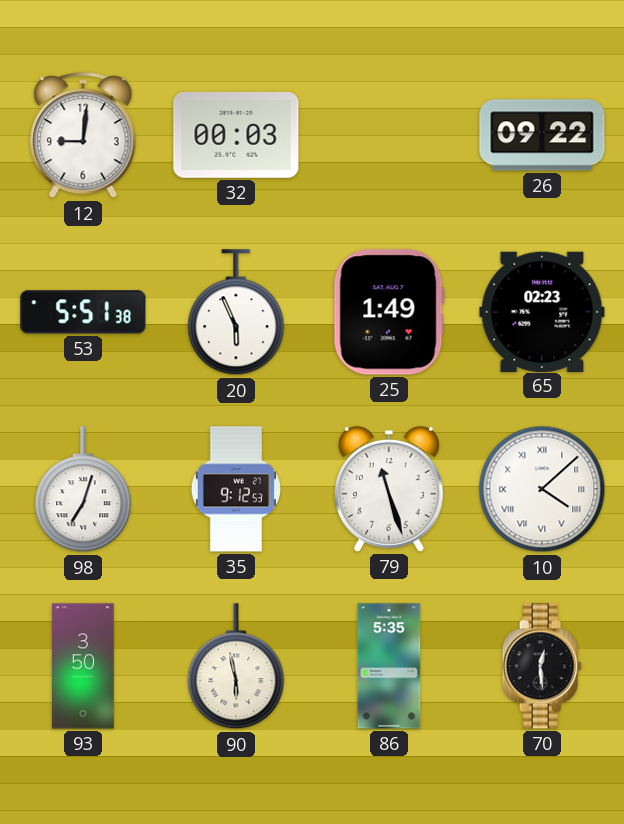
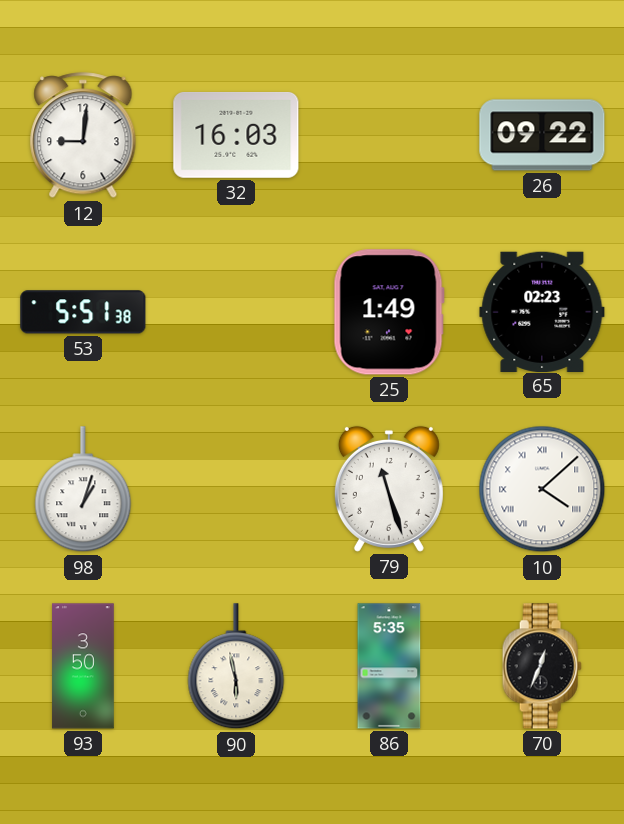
32: 00:03 -> 16:03
20: 5:56 -> none
98: 7:03 -> 1:03
35: 9:12 -> none
70: 12:29 -> 12:34
